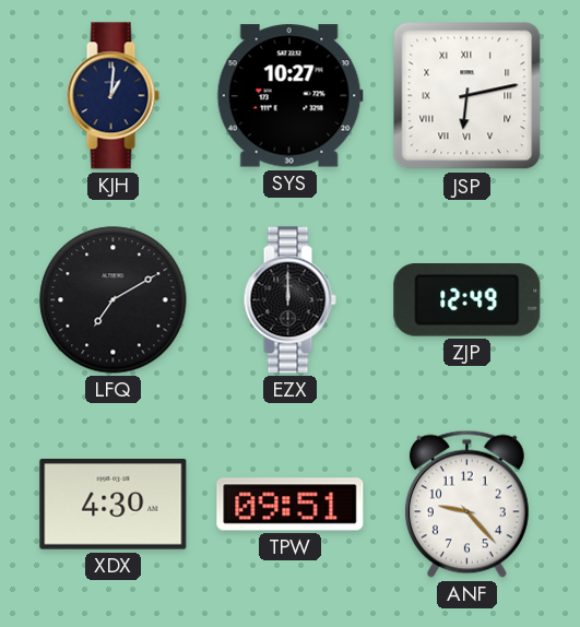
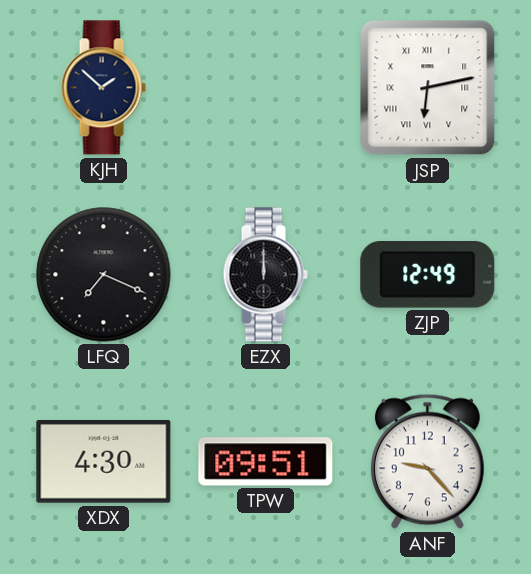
KJH: 1:01 -> 1:52
SYS: 10:27 -> none
LFQ: 7:10 -> 7:19
